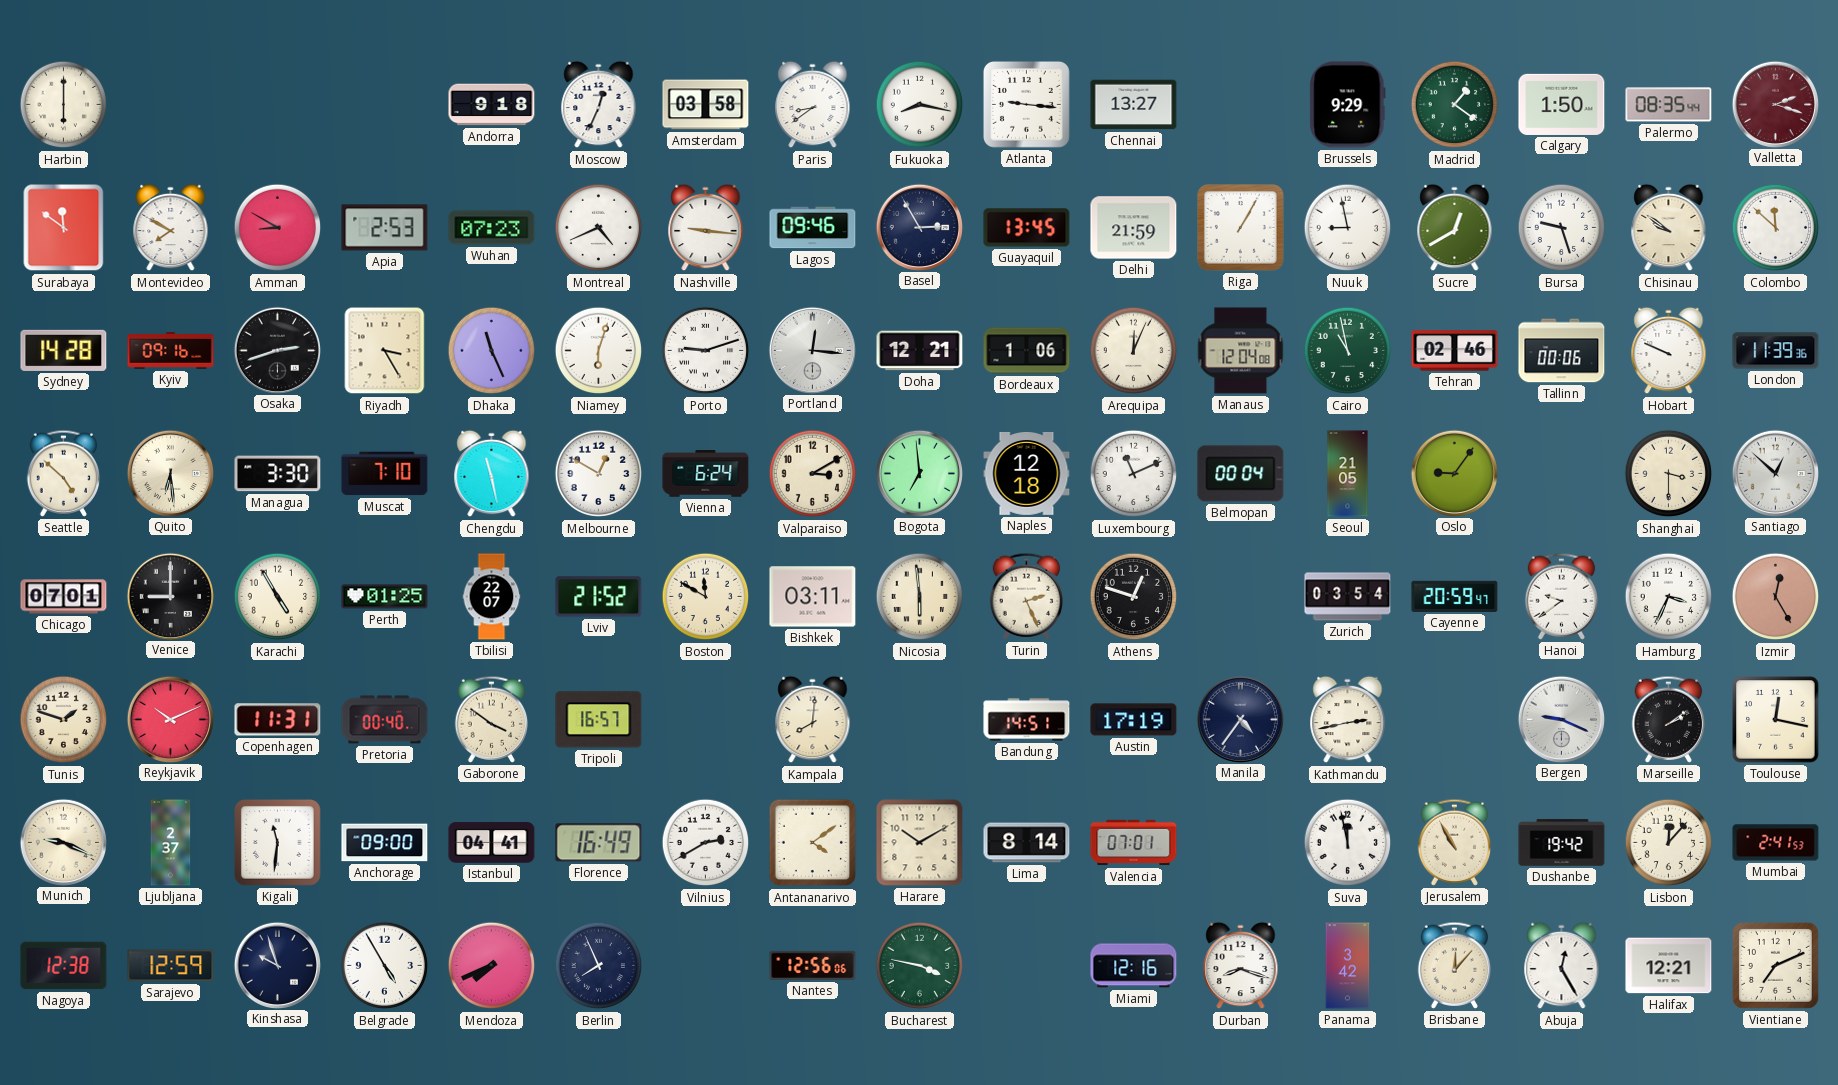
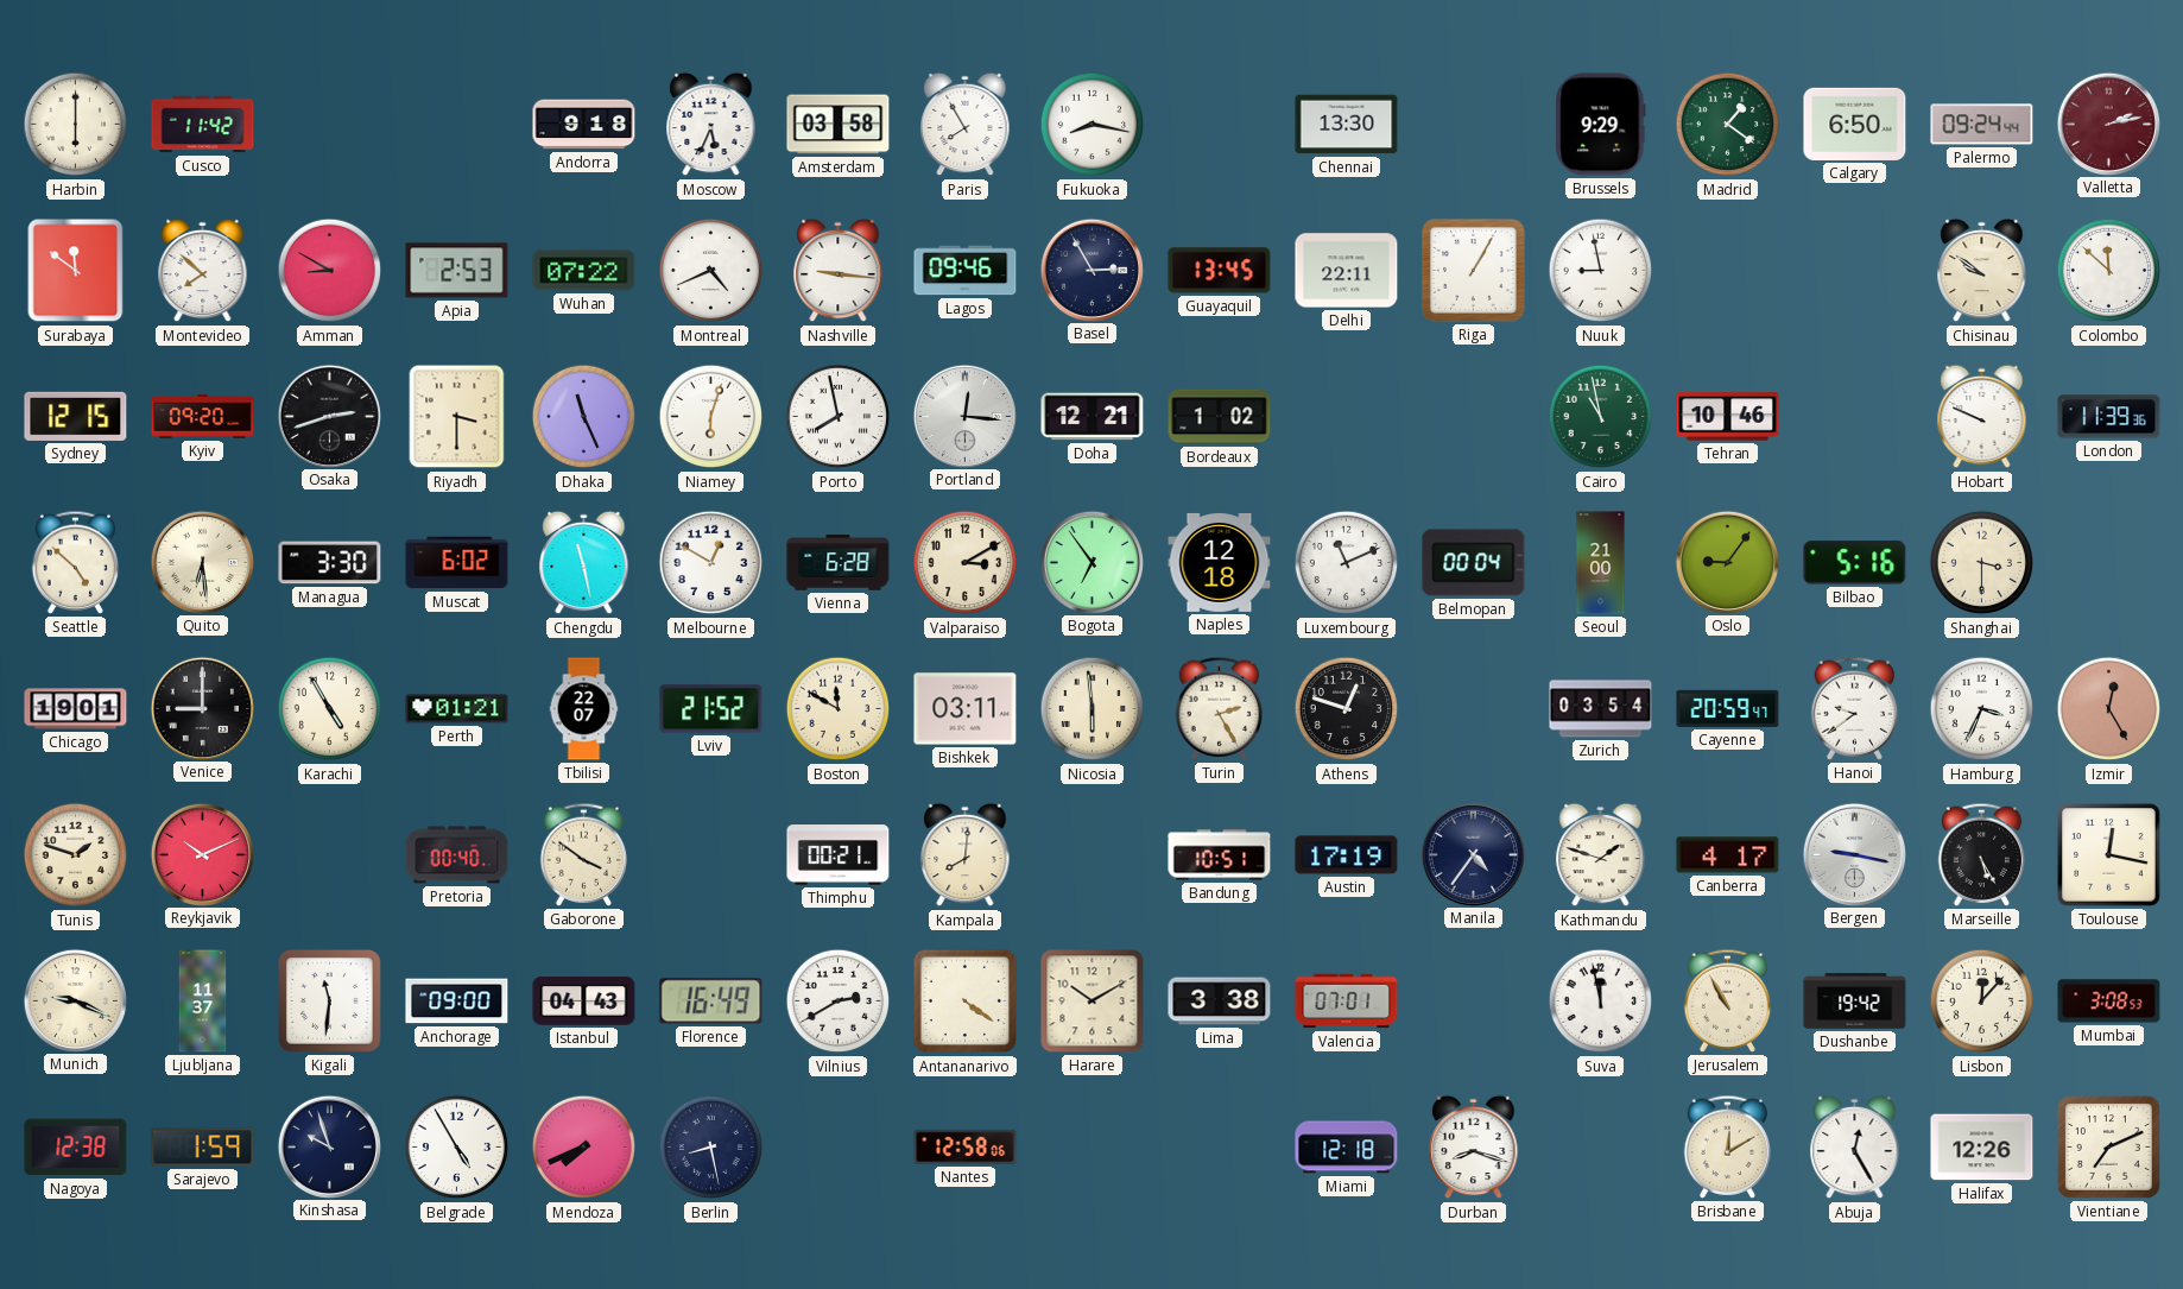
Cusco: none -> 11:42
Moscow: 12:34 -> 5:34
Paris: 8:39 -> 7:55
Atlanta: 9:16 -> none
Chennai: 13:27 -> 13:30
Calgary: 1:50 -> 6:50
Palermo: 08:35 -> 09:24
Valletta: 2:18 -> 2:13
Montevideo: 7:50 -> 7:52
Wuhan: 07:23 -> 07:22
Delhi: 21:59 -> 22:11
Sucre: 12:40 -> none
Bursa: 9:27 -> none
Sydney: 14:28 -> 12:15
Kyiv: 09:16 -> 09:20
Riyadh: 3:25 -> 3:30
Porto: 9:12 -> 7:58
Bordeaux: 1:06 -> 1:02
Arequipa: 12:04 -> none
Manaus: 12:04 -> none
Tehran: 02:46 -> 10:46
Tallinn: 00:06 -> none
Muscat: 7:10 -> 6:02
Vienna: 6:24 -> 6:28
Bogota: 6:59 -> 6:54
Seoul: 21:05 -> 21:00
Bilbao: none -> 5:16
Santiago: 12:52 -> none
Chicago: 07:01 -> 19:01
Perth: 01:25 -> 01:21
Turin: 2:26 -> 2:25
Copenhagen: 11:31 -> none
Tripoli: 16:57 -> none
Thimphu: none -> 00:21
Bandung: 14:51 -> 10:51
Kathmandu: 2:43 -> 1:48
Canberra: none -> 4:17
Bergen: 9:19 -> 9:17
Marseille: 2:09 -> 5:25
Ljubljana: 2:37 -> 11:37
Istanbul: 04:41 -> 04:43
Antananarivo: 4:09 -> 4:21
Lima: 8:14 -> 3:38
Mumbai: 2:41 -> 3:08
Sarajevo: 12:59 -> 1:59
Berlin: 7:56 -> 8:28
Nantes: 12:56 -> 12:58
Bucharest: 3:47 -> none
Miami: 12:16 -> 12:18
Panama: 3:42 -> none
Brisbane: 12:07 -> 12:10
Halifax: 12:21 -> 12:26
